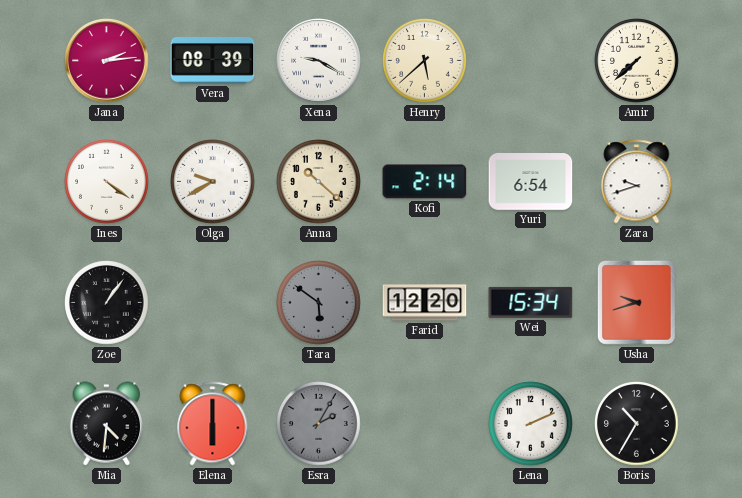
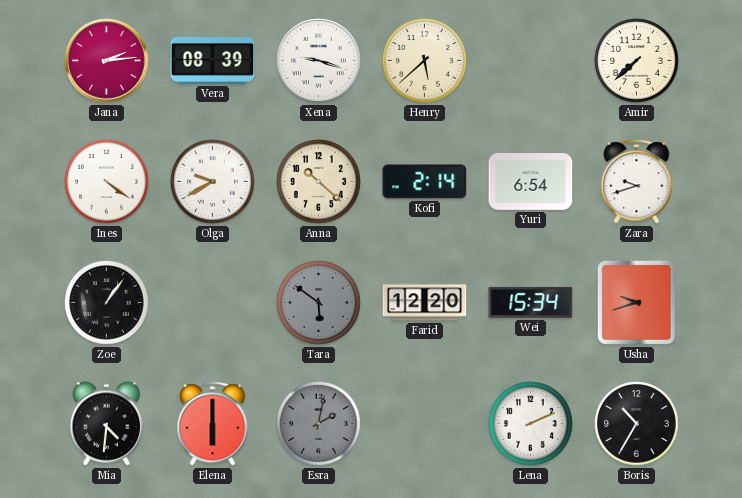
Xena: 9:20 -> 9:18
Esra: 2:05 -> 2:02
